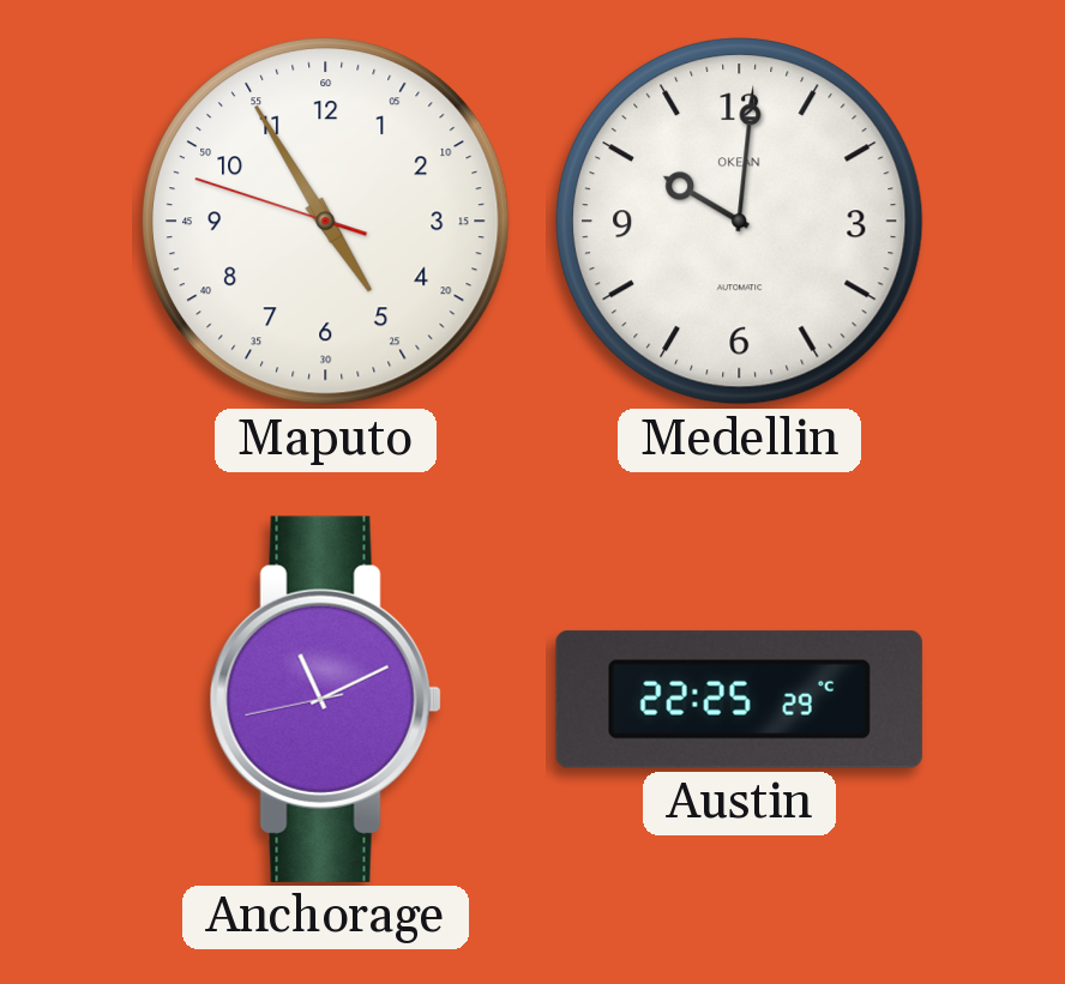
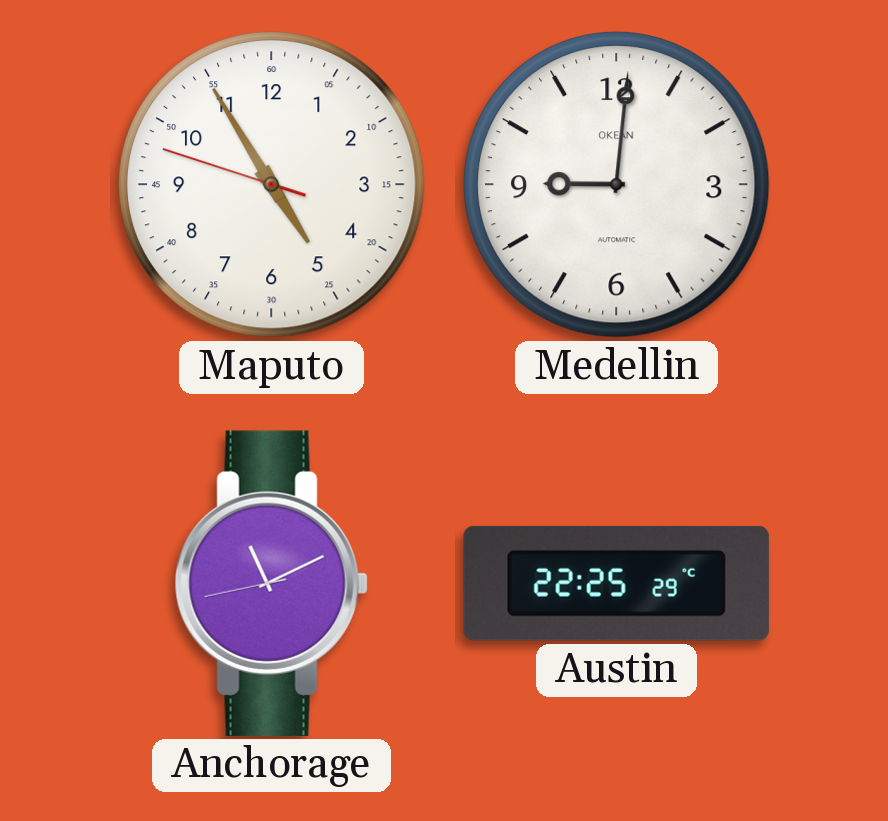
Medellin: 10:01 -> 9:01
